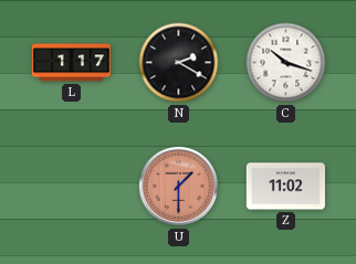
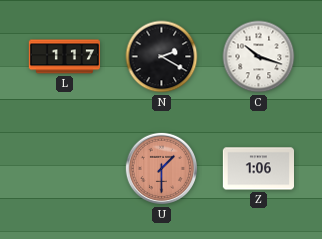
Z: 11:02 -> 1:06
